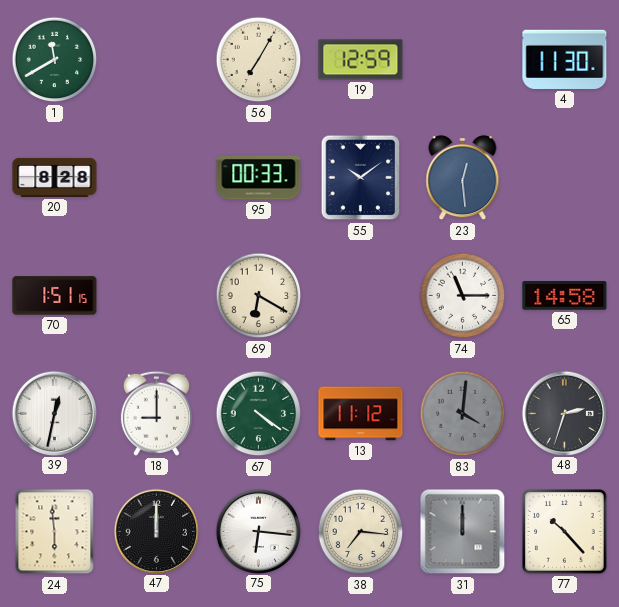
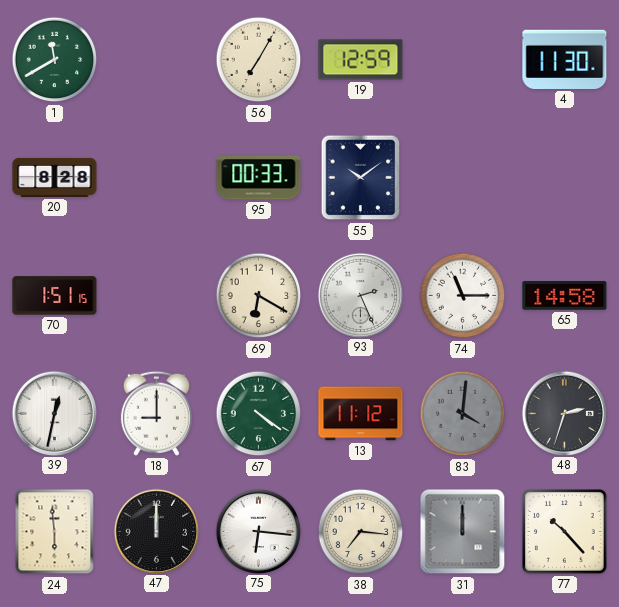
23: 12:29 -> none
93: none -> 2:26
